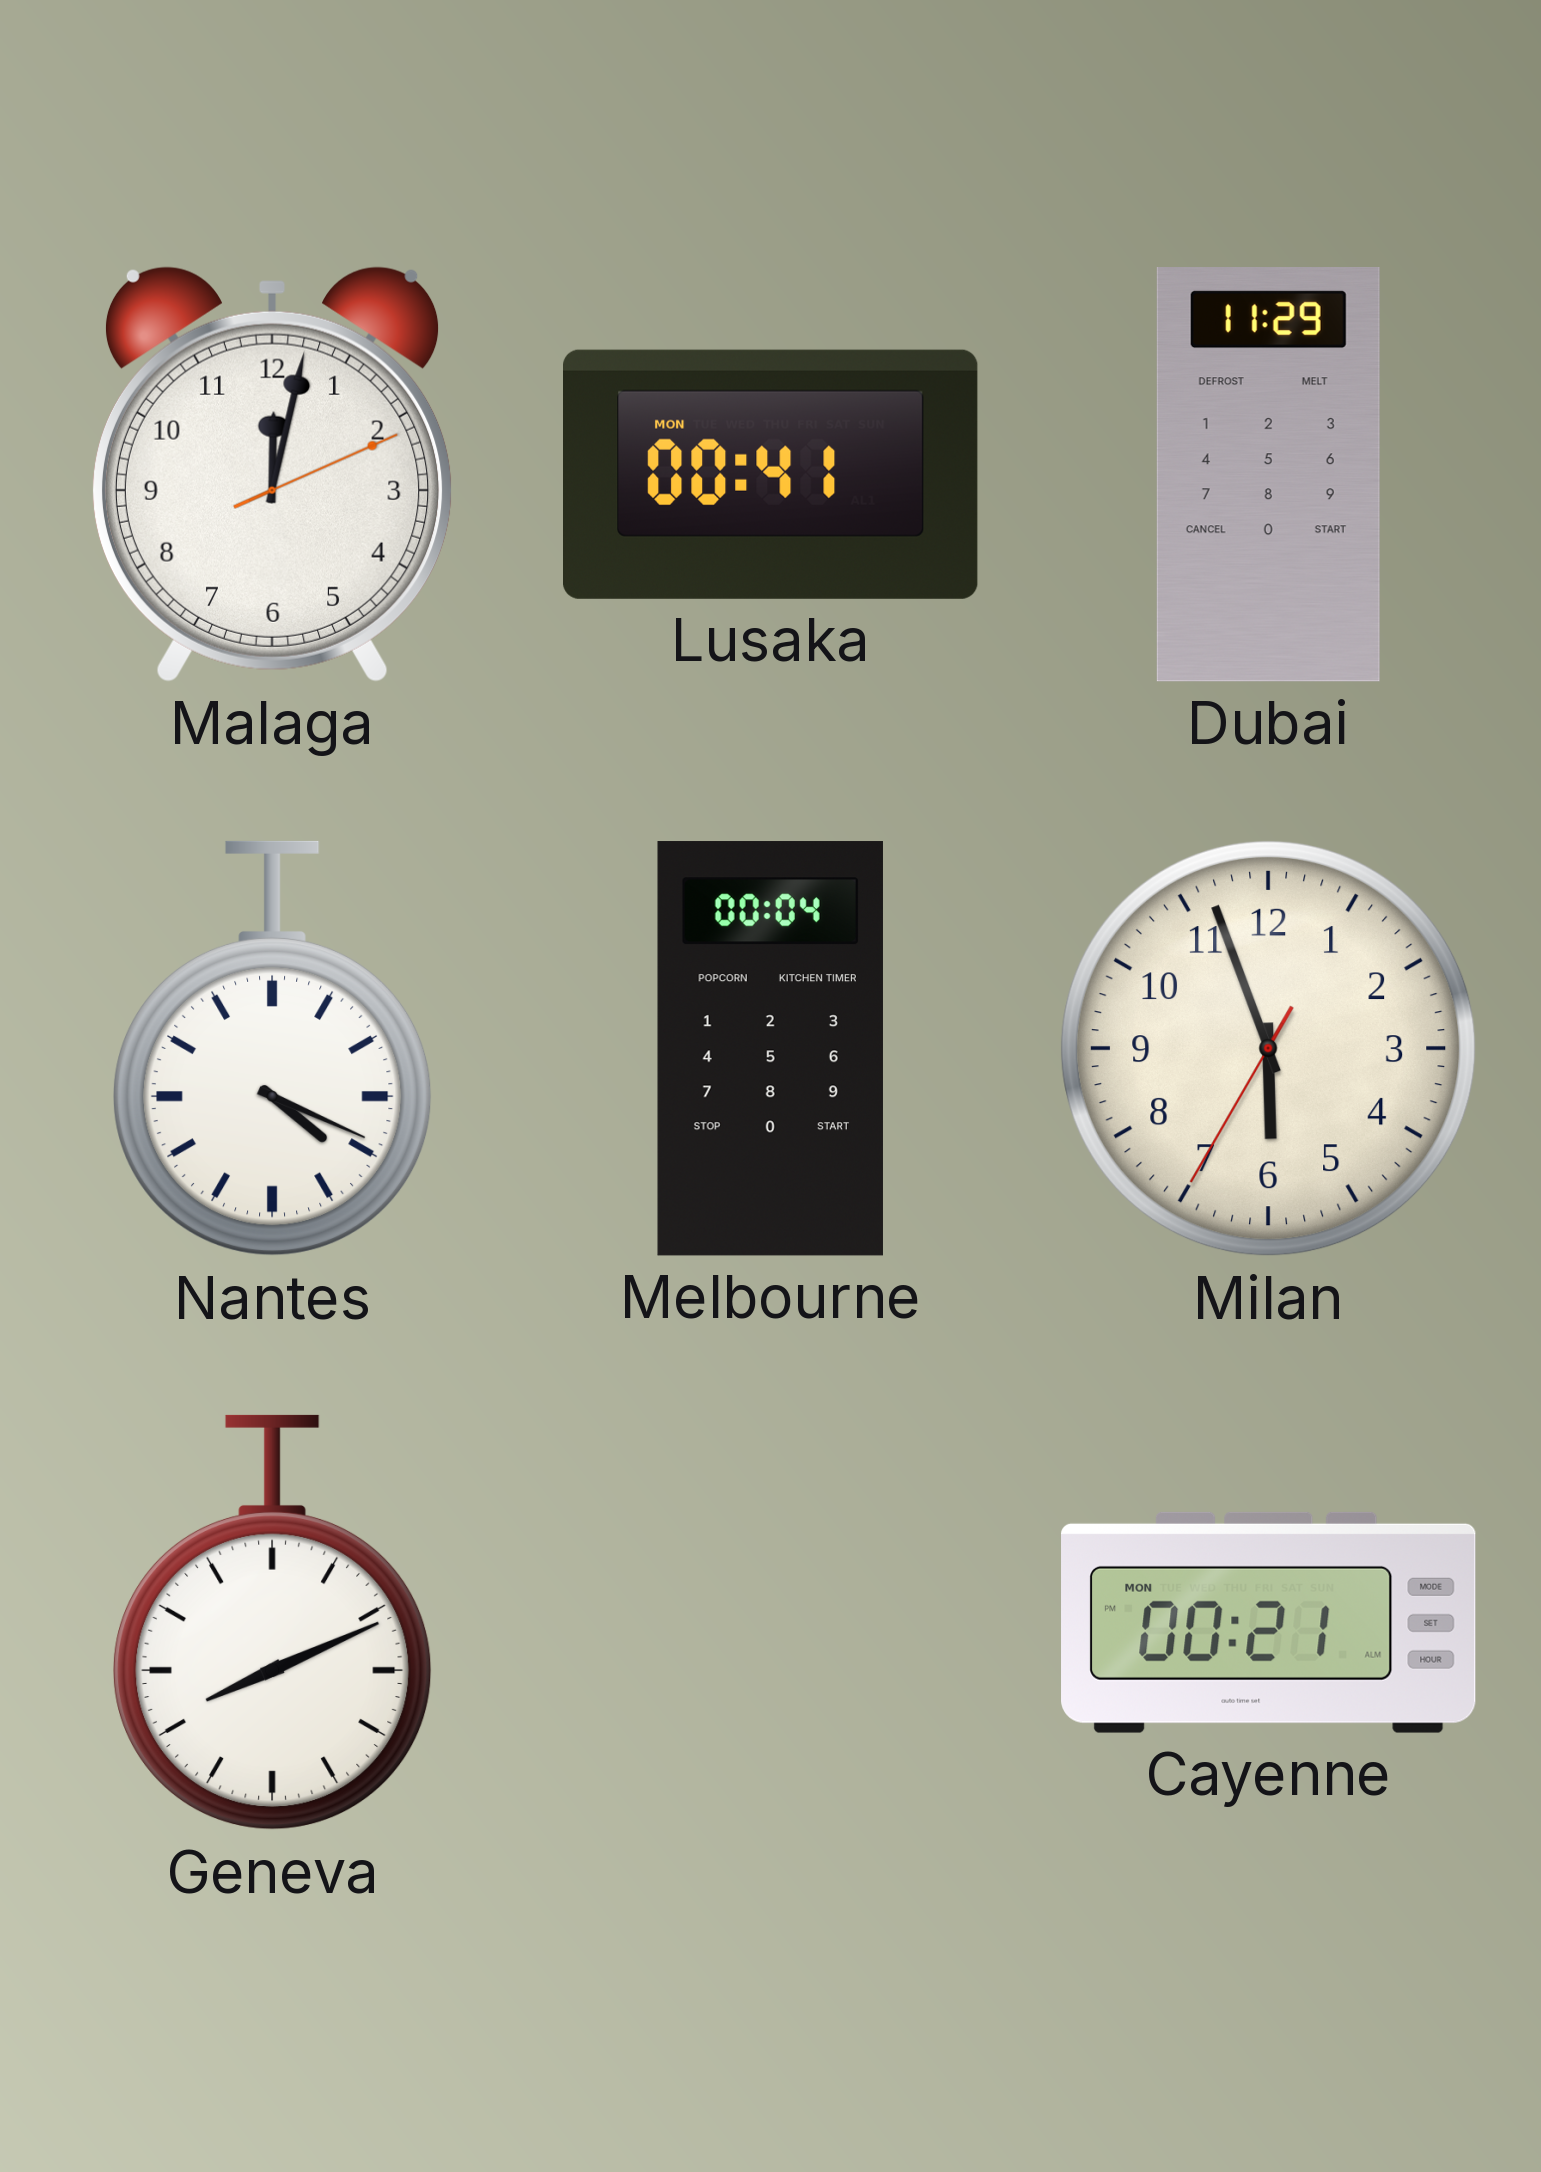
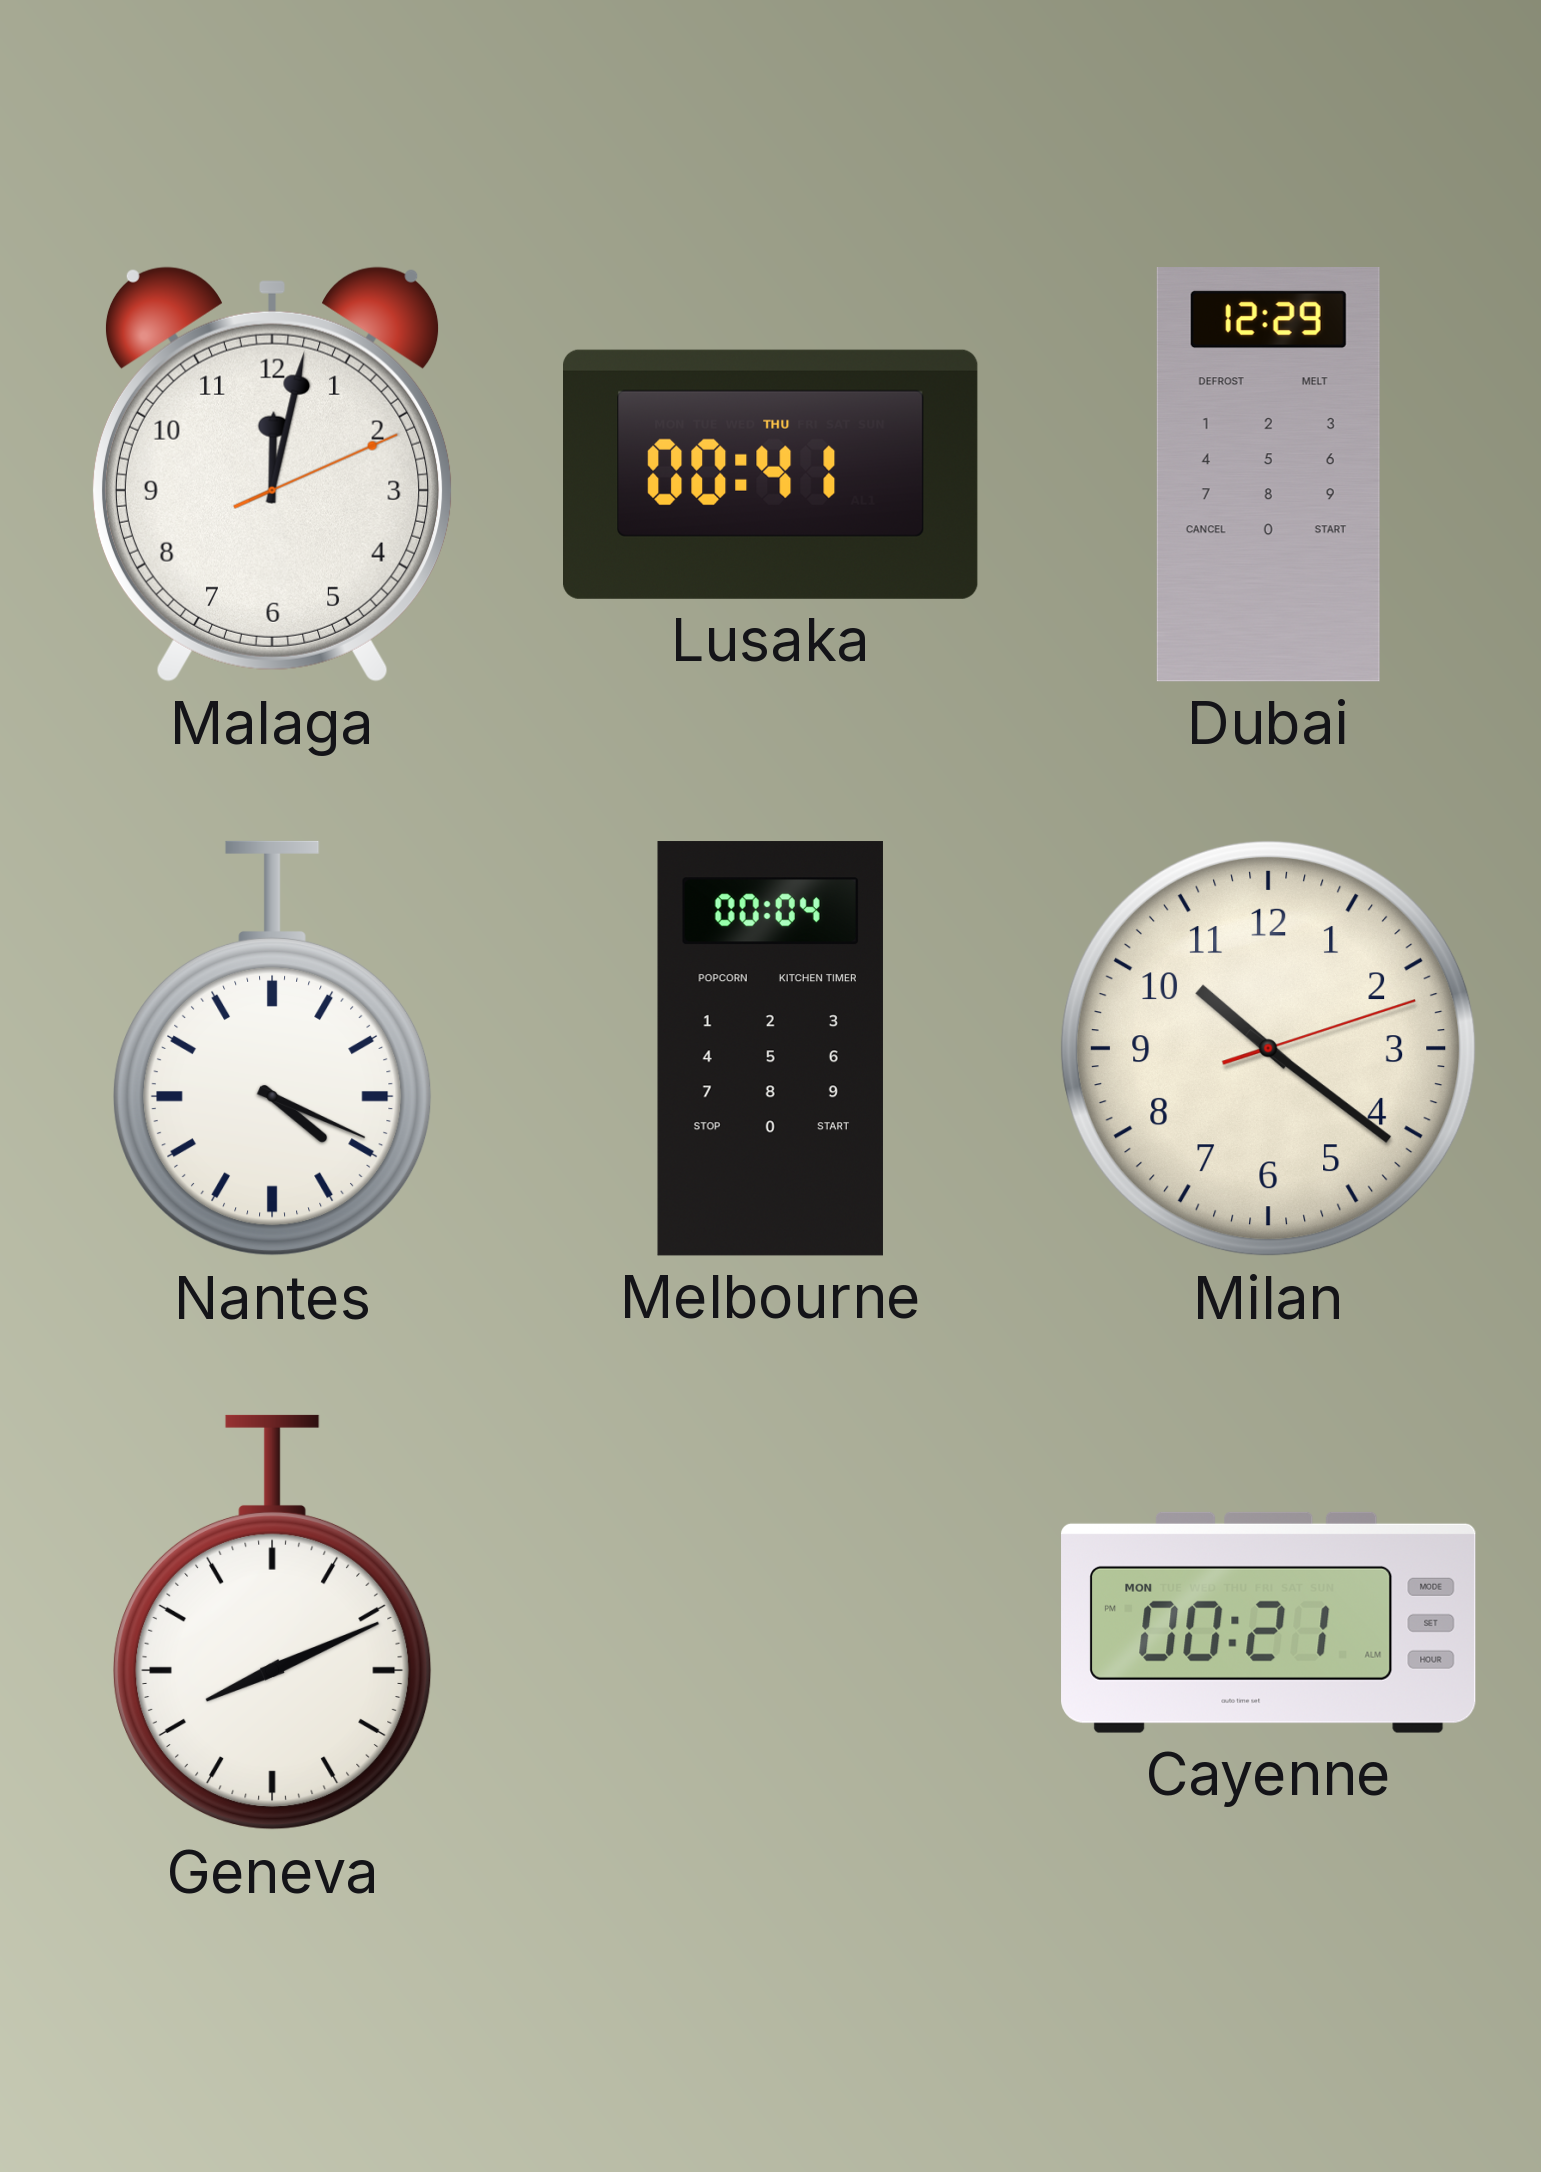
Lusaka date: MON -> THU
Dubai: 11:29 -> 12:29
Milan: 5:56 -> 10:21
